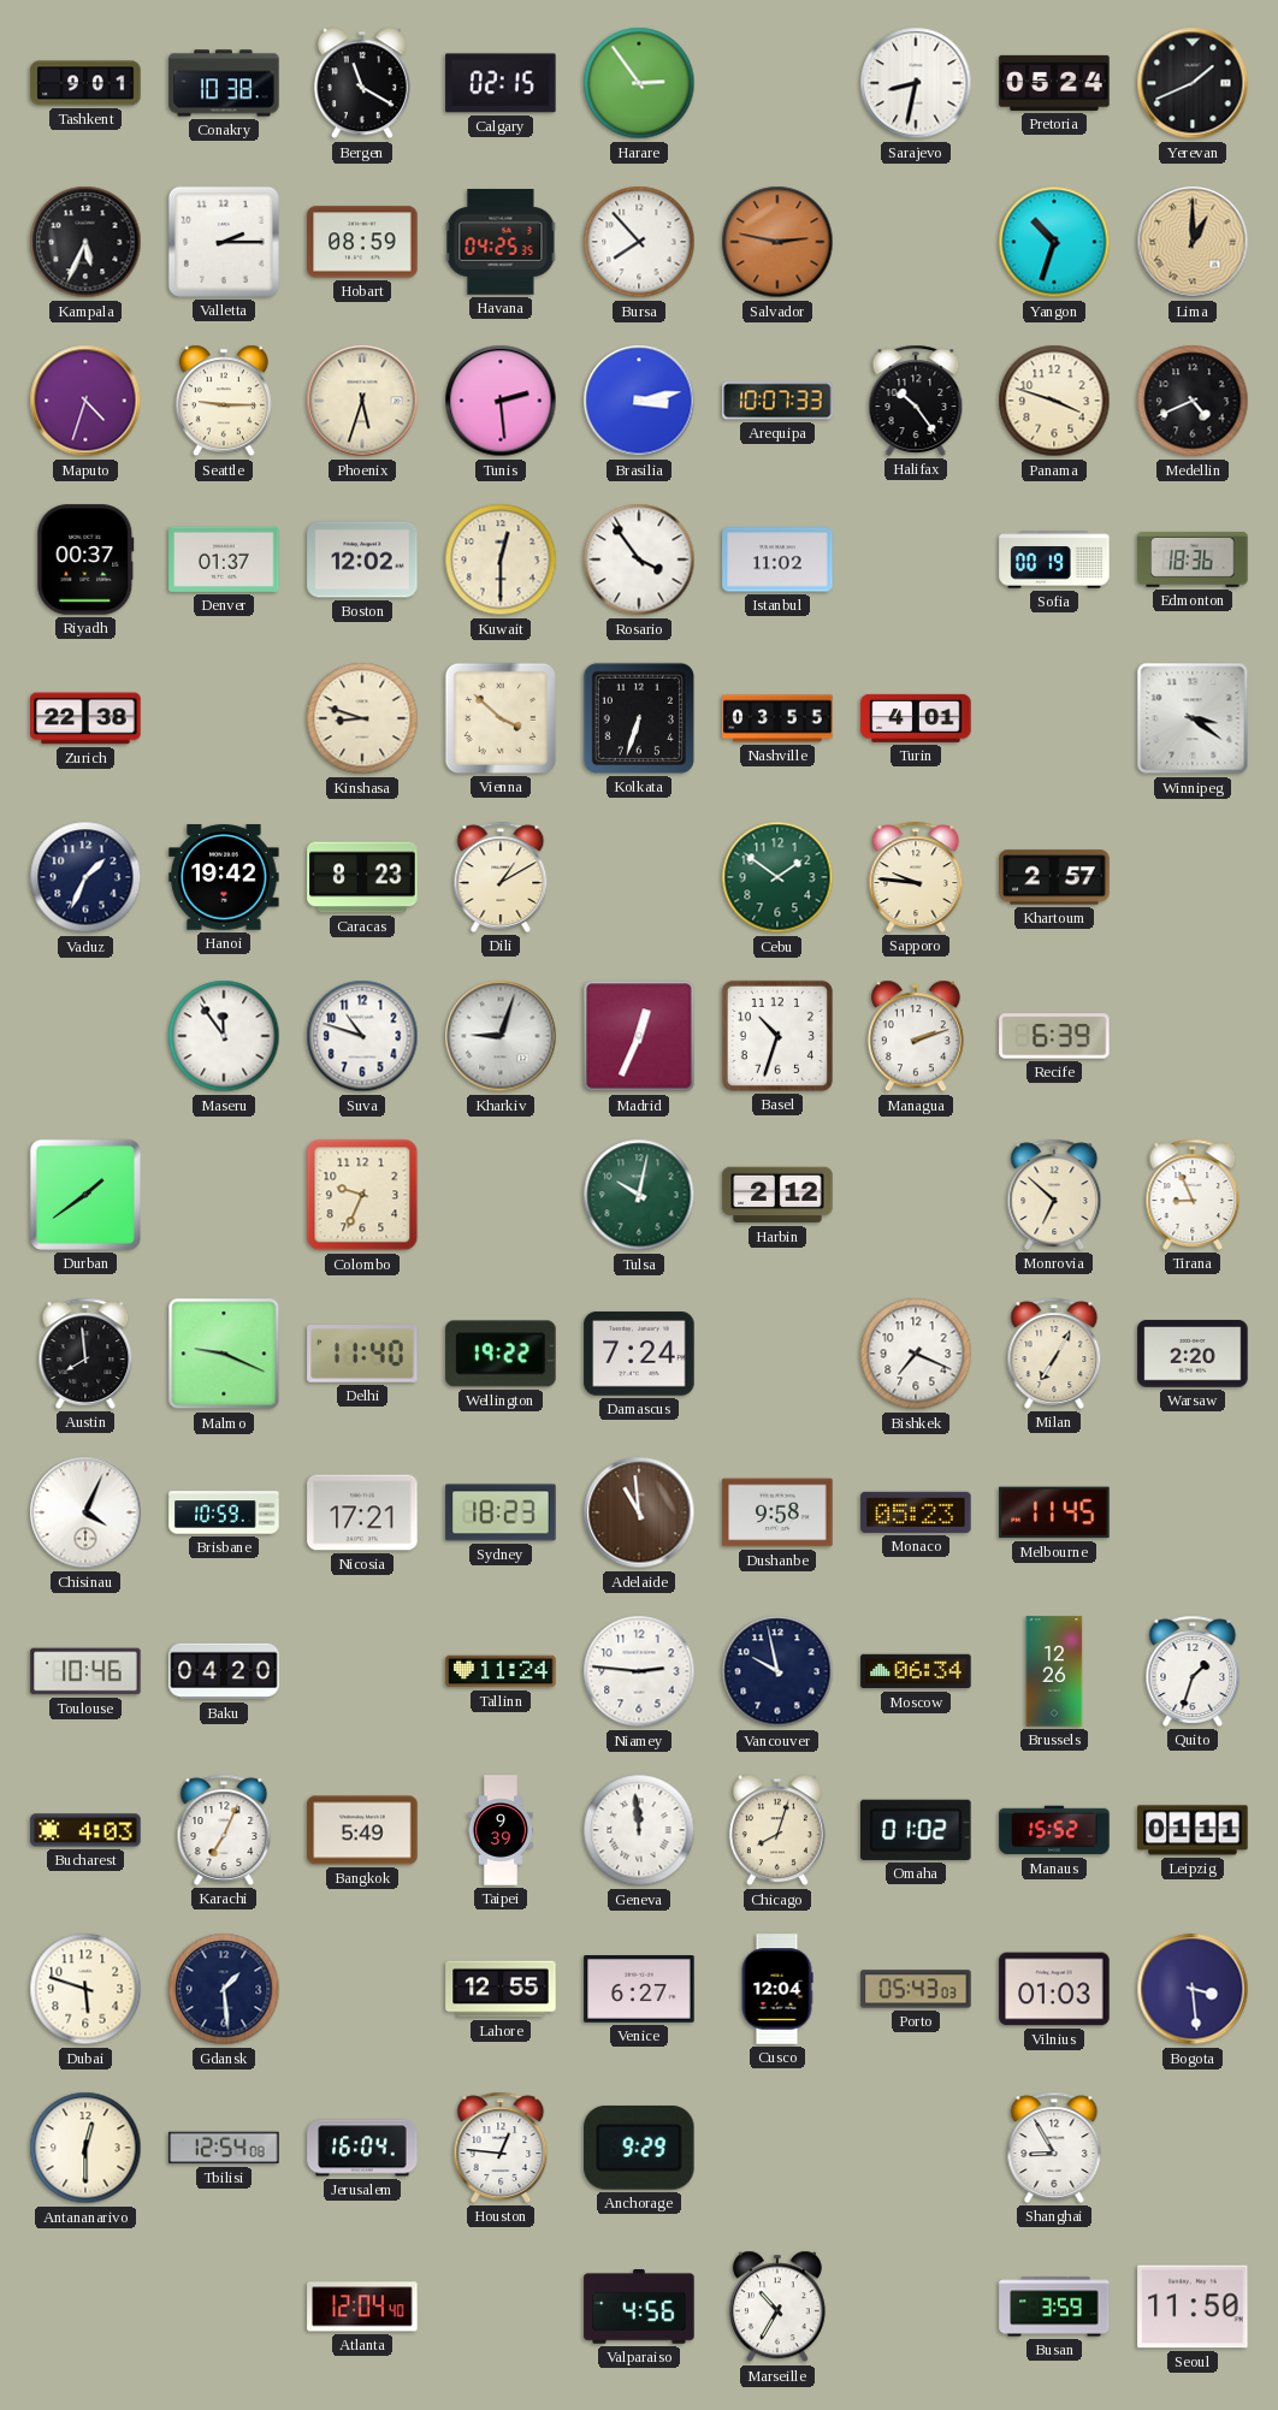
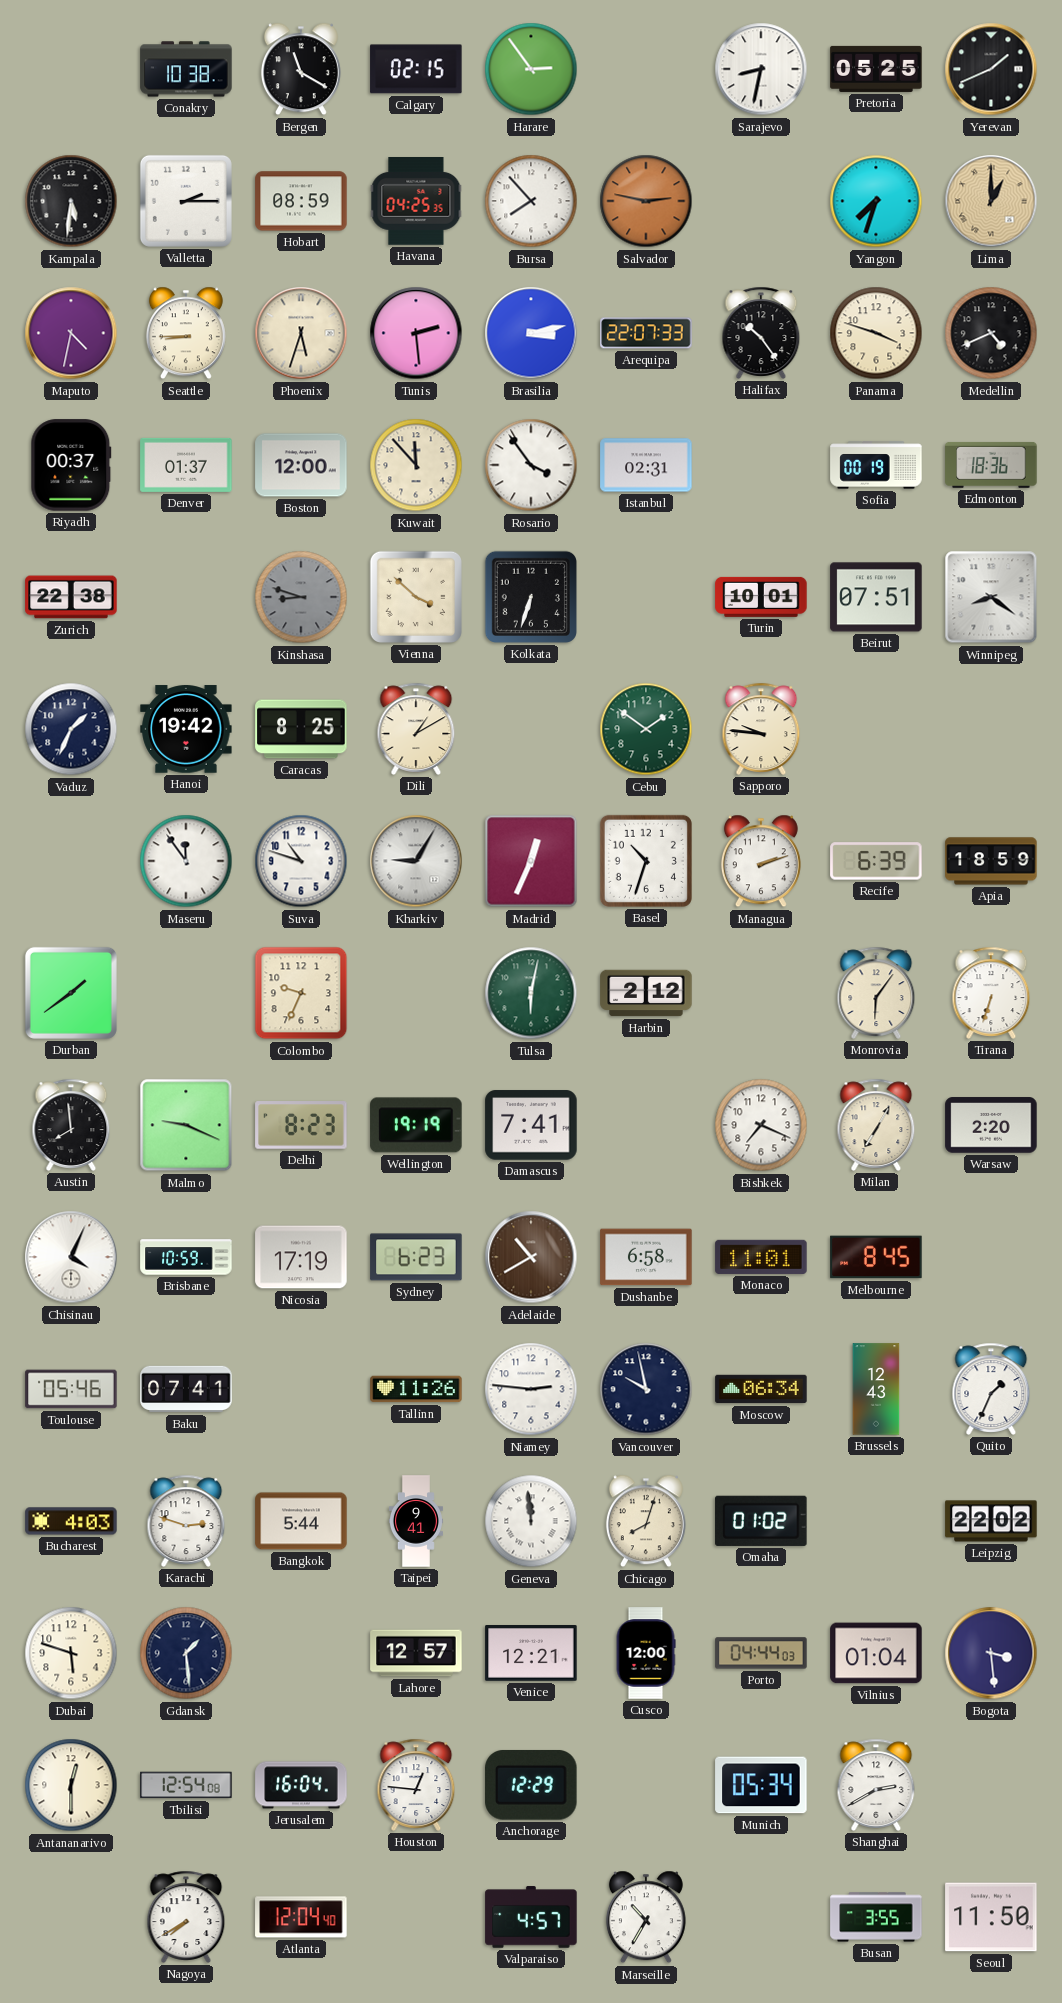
Tashkent: 9:01 -> none
Pretoria: 05:24 -> 05:25
Kampala: 5:34 -> 5:31
Yangon: 10:33 -> 7:33
Maputo: 4:33 -> 4:32
Seattle: 9:15 -> 8:45
Arequipa: 10:07 -> 22:07
Boston: 12:02 -> 12:00
Kuwait: 12:30 -> 11:53
Istanbul: 11:02 -> 02:31
Kinshasa dial: cream -> grey
Nashville: 03:55 -> none
Turin: 4:01 -> 10:01
Beirut: none -> 07:51
Winnipeg: 3:21 -> 8:21
Caracas: 8:23 -> 8:25
Khartoum: 2:57 -> none
Kharkiv: 9:03 -> 9:05
Apia: none -> 18:59
Tulsa: 10:02 -> 6:02
Monrovia: 6:52 -> 6:06
Tirana: 8:56 -> 6:33
Delhi: 11:40 -> 8:23
Wellington: 19:22 -> 19:19
Damascus: 7:24 -> 7:41
Nicosia: 17:21 -> 17:19
Sydney: 18:23 -> 6:23
Adelaide: 10:59 -> 10:40
Dushanbe: 9:58 -> 6:58
Monaco: 05:23 -> 11:01
Melbourne: 11:45 -> 8:45
Toulouse: 10:46 -> 05:46
Baku: 04:20 -> 07:41
Tallinn: 11:24 -> 11:26
Brussels: 12:26 -> 12:43
Quito: 1:33 -> 1:34
Karachi: 7:04 -> 2:48
Bangkok: 5:49 -> 5:44
Taipei: 9:39 -> 9:41
Manaus: 15:52 -> none
Leipzig: 01:11 -> 22:02
Lahore: 12:55 -> 12:57
Venice: 6:27 -> 12:21
Cusco: 12:04 -> 12:00
Porto: 05:43 -> 04:44
Vilnius: 01:03 -> 01:04
Anchorage: 9:29 -> 12:29
Munich: none -> 05:34
Shanghai: 8:55 -> 2:40
Nagoya: none -> 7:40
Valparaiso: 4:56 -> 4:57
Busan: 3:59 -> 3:55
